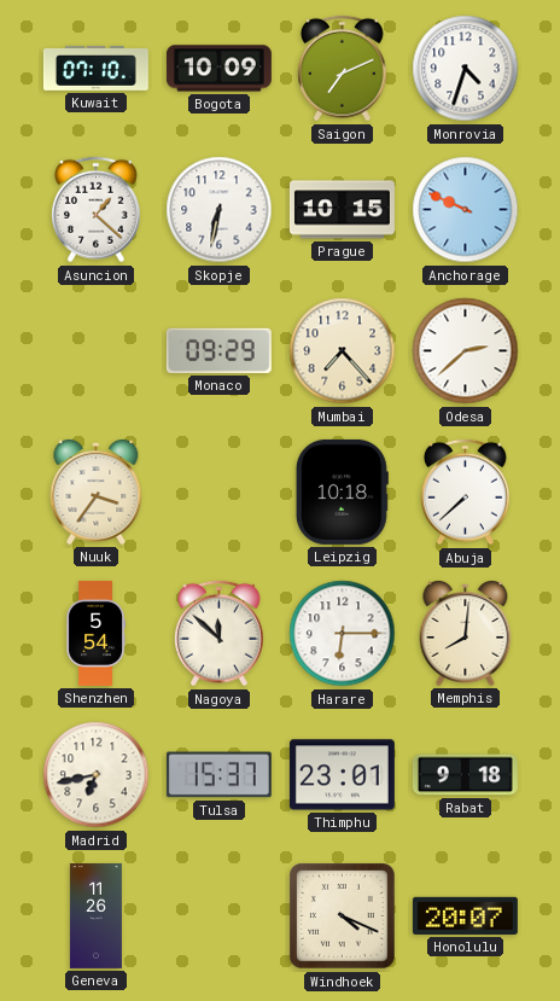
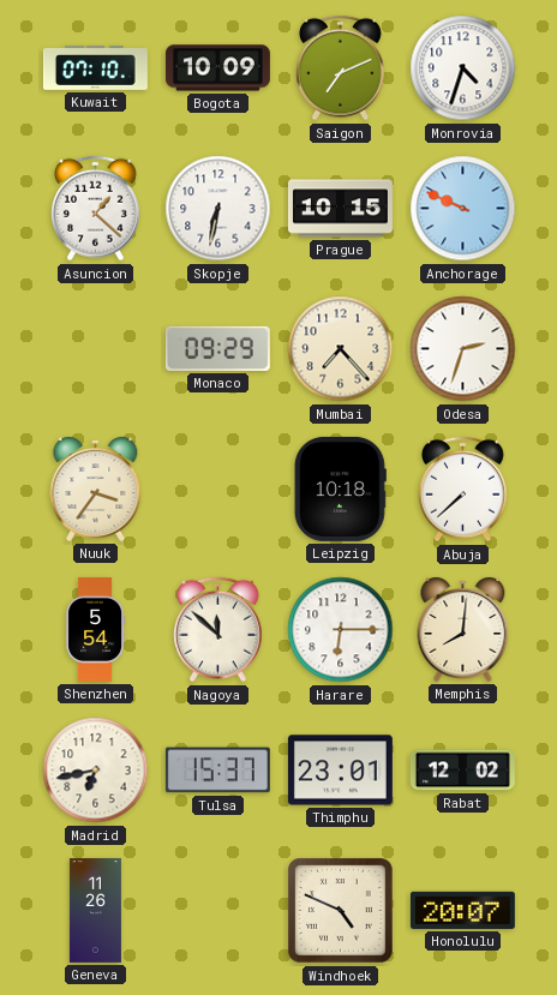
Odesa: 2:38 -> 2:33
Rabat: 9:18 -> 12:02
Windhoek: 4:19 -> 4:49
